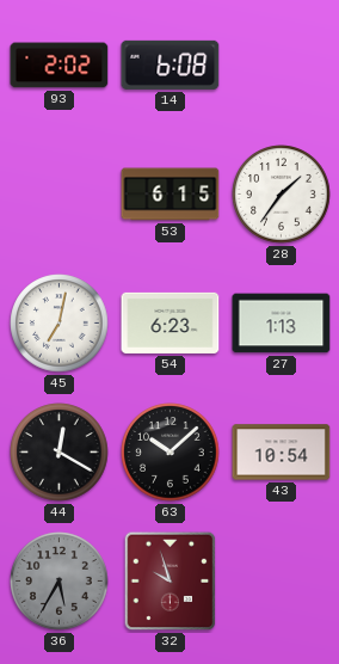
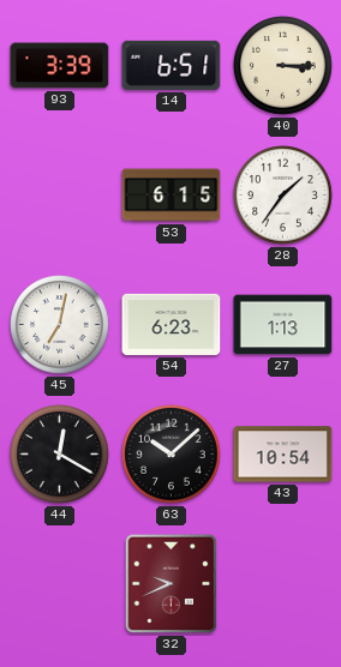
93: 2:02 -> 3:39
14: 6:08 -> 6:51
40: none -> 3:15
36: 5:35 -> none
32: 9:57 -> 9:41
